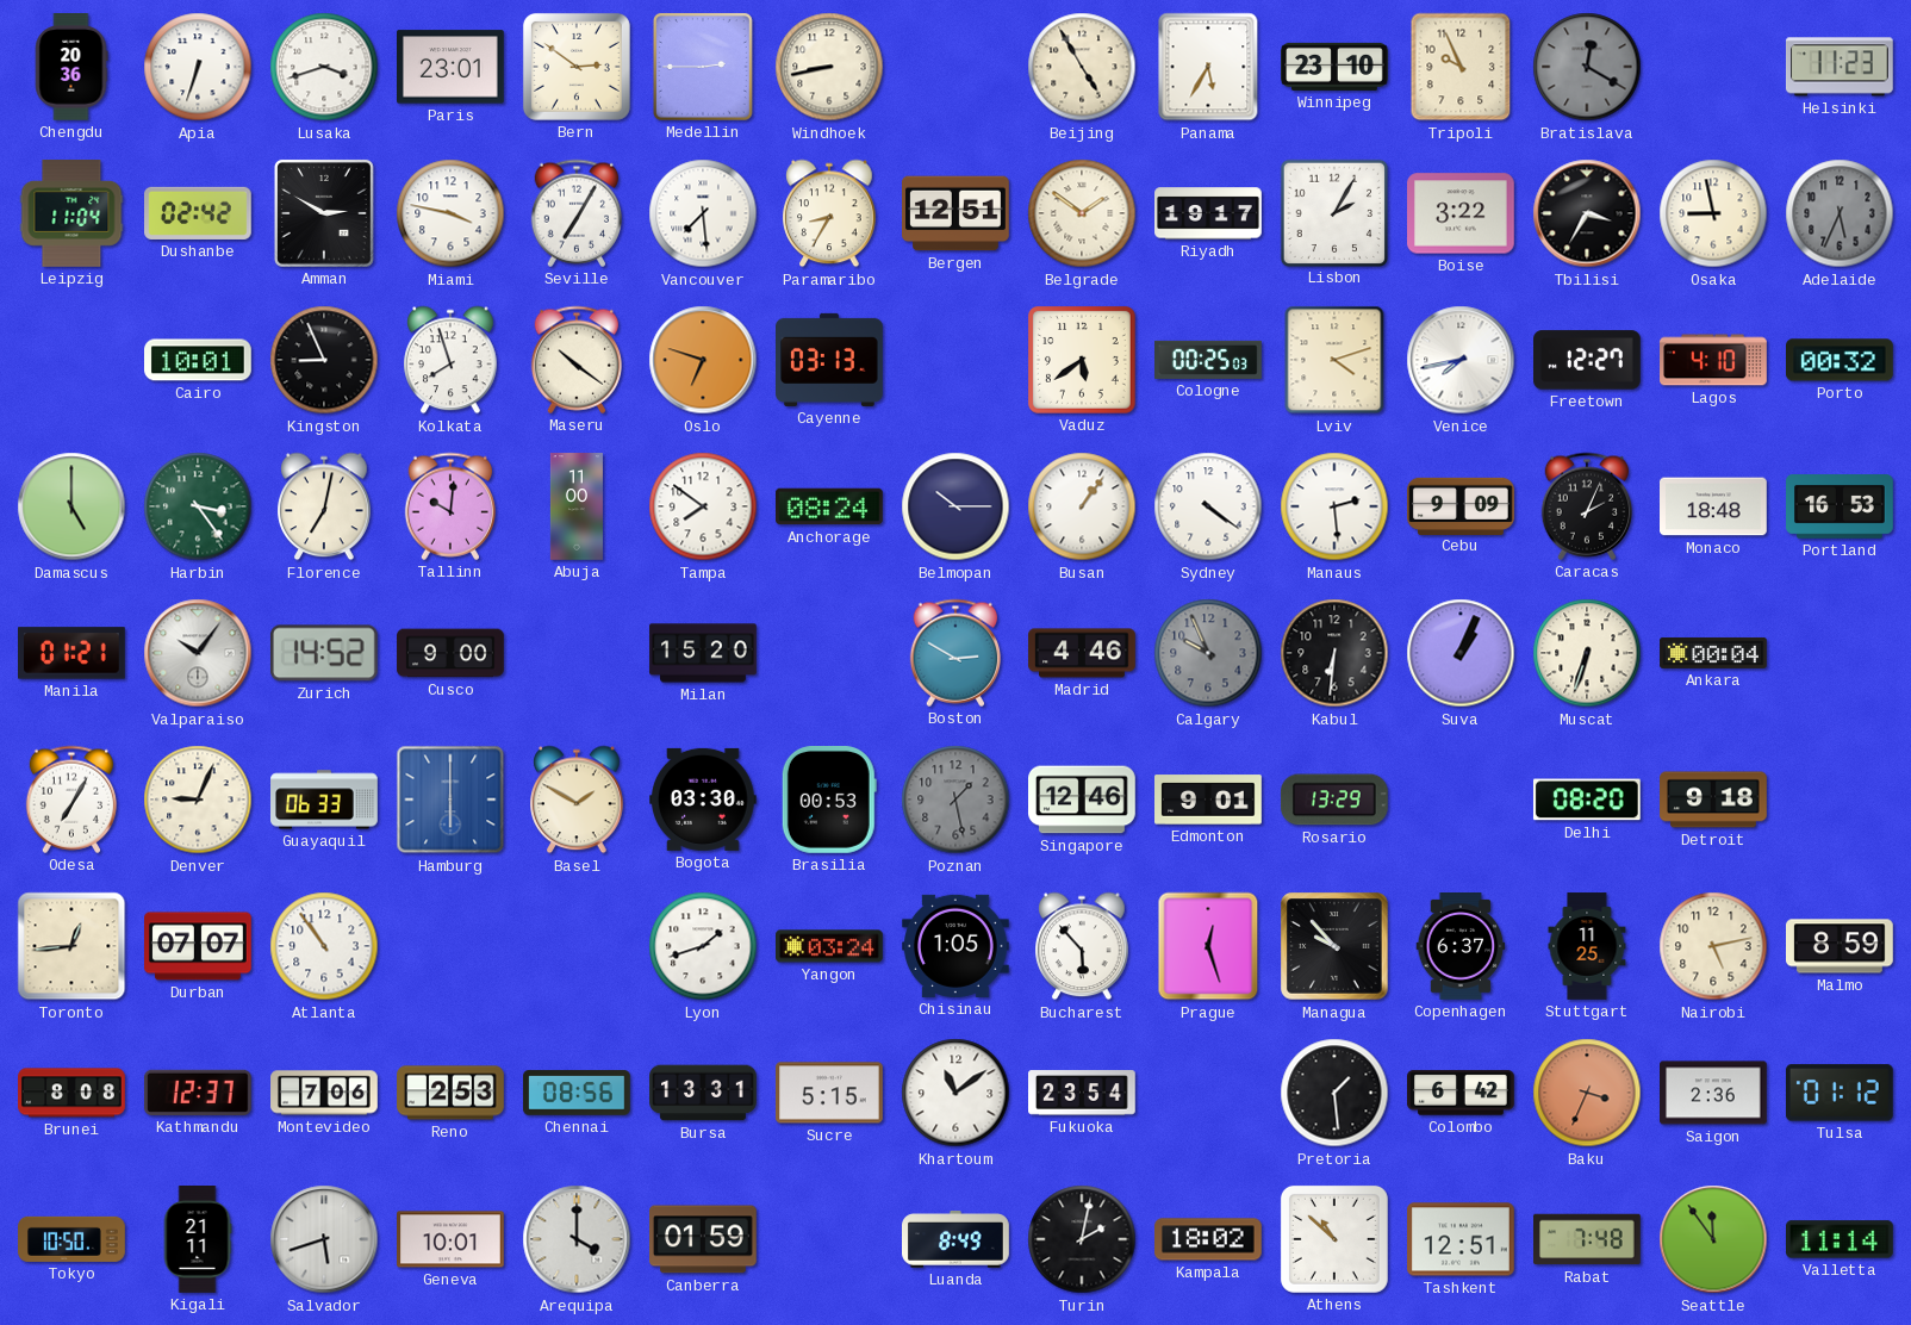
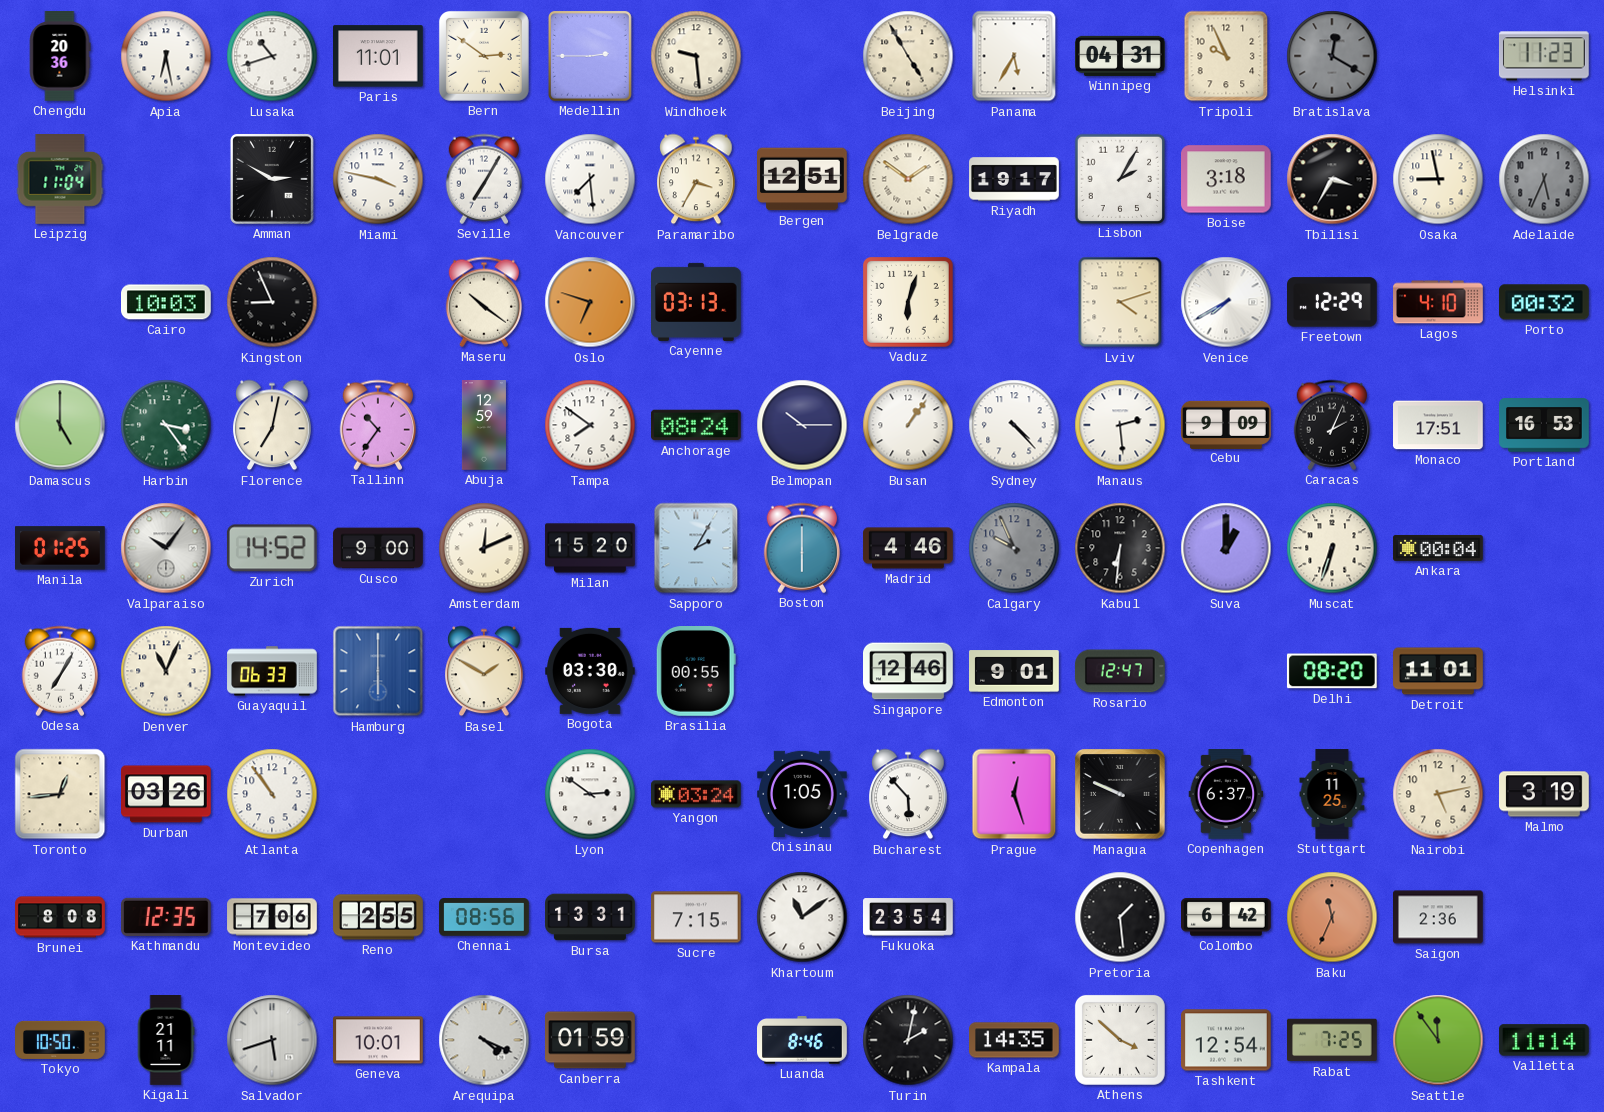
Apia: 6:33 -> 6:28
Lusaka: 3:42 -> 10:42
Paris: 23:01 -> 11:01
Windhoek: 8:43 -> 9:29
Winnipeg: 23:10 -> 04:31
Dushanbe: 02:42 -> none
Paramaribo: 8:35 -> 3:35
Boise: 3:22 -> 3:18
Cairo: 10:01 -> 10:03
Kolkata: 7:57 -> none
Vaduz: 5:39 -> 6:03
Cologne: 00:25 -> none
Venice: 7:43 -> 7:40
Freetown: 12:27 -> 12:29
Tallinn: 10:01 -> 10:36
Abuja: 11:00 -> 12:59
Sydney: 4:21 -> 4:23
Monaco: 18:48 -> 17:51
Manila: 01:21 -> 01:25
Amsterdam: none -> 12:11
Sapporo: none -> 2:05
Boston: 2:50 -> 6:00
Suva: 1:04 -> 1:00
Denver: 9:04 -> 11:04
Brasilia: 00:53 -> 00:55
Poznan: 1:28 -> none
Rosario: 13:29 -> 12:47
Detroit: 9:18 -> 11:01
Durban: 07:07 -> 03:26
Lyon: 1:42 -> 2:51
Managua: 9:53 -> 9:49
Malmo: 8:59 -> 3:19
Kathmandu: 12:37 -> 12:35
Reno: 2:53 -> 2:55
Sucre: 5:15 -> 7:15
Baku: 3:34 -> 11:34
Tulsa: 01:12 -> none
Arequipa: 4:00 -> 4:19
Luanda: 8:49 -> 8:46
Kampala: 18:02 -> 14:35
Athens: 10:52 -> 3:52
Tashkent: 12:51 -> 12:54
Rabat: 7:48 -> 7:25
